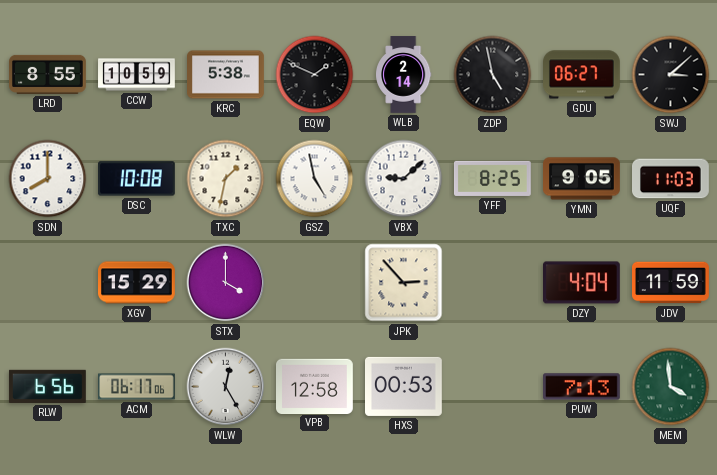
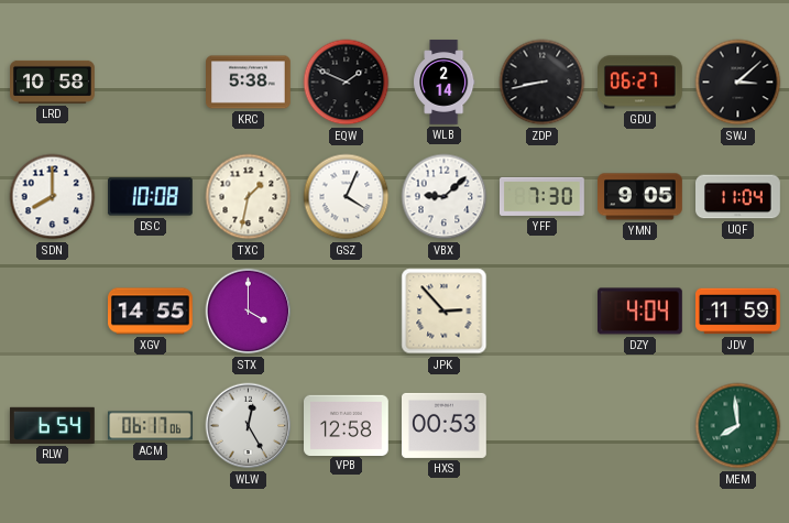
LRD: 8:55 -> 10:58
CCW: 10:59 -> none
ZDP: 4:58 -> 8:43
GSZ: 4:58 -> 4:04
YFF: 8:25 -> 7:30
UQF: 11:03 -> 11:04
XGV: 15:29 -> 14:55
RLW: 6:56 -> 6:54
PUW: 7:13 -> none
MEM: 3:59 -> 7:59
